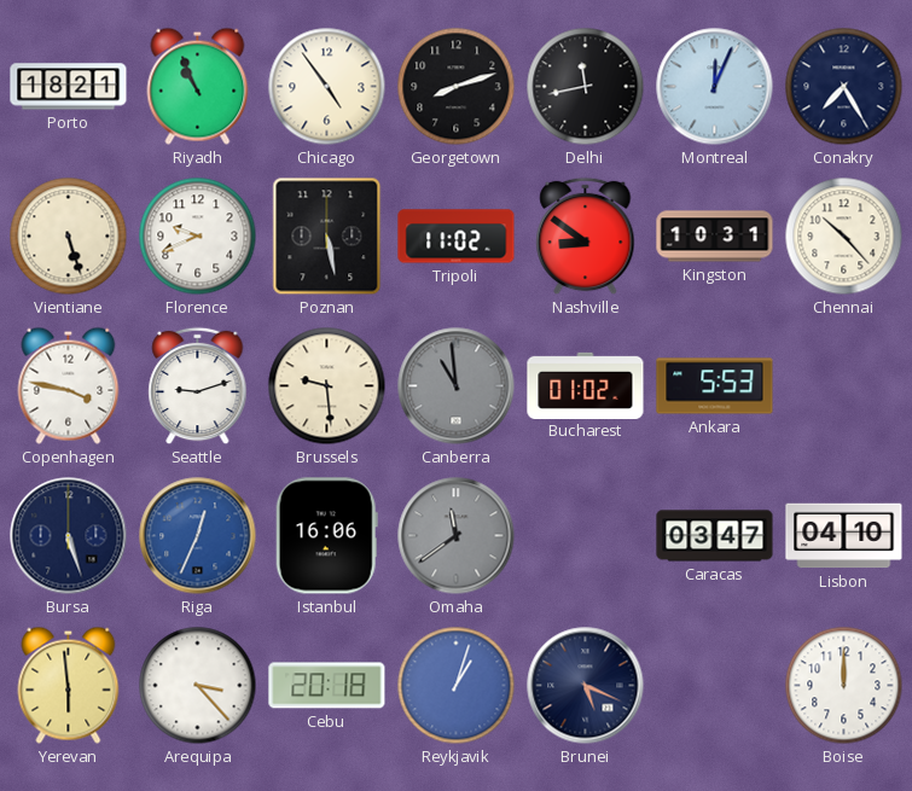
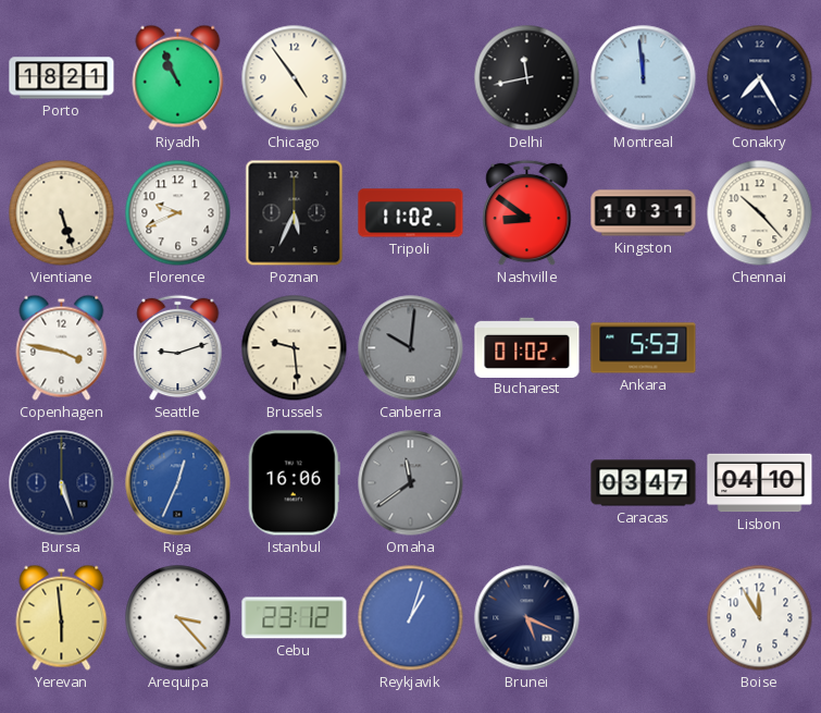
Georgetown: 8:12 -> none
Montreal: 12:04 -> 11:59
Poznan: 5:28 -> 5:34
Canberra: 10:59 -> 10:01
Cebu: 20:18 -> 23:12
Boise: 12:00 -> 11:55
